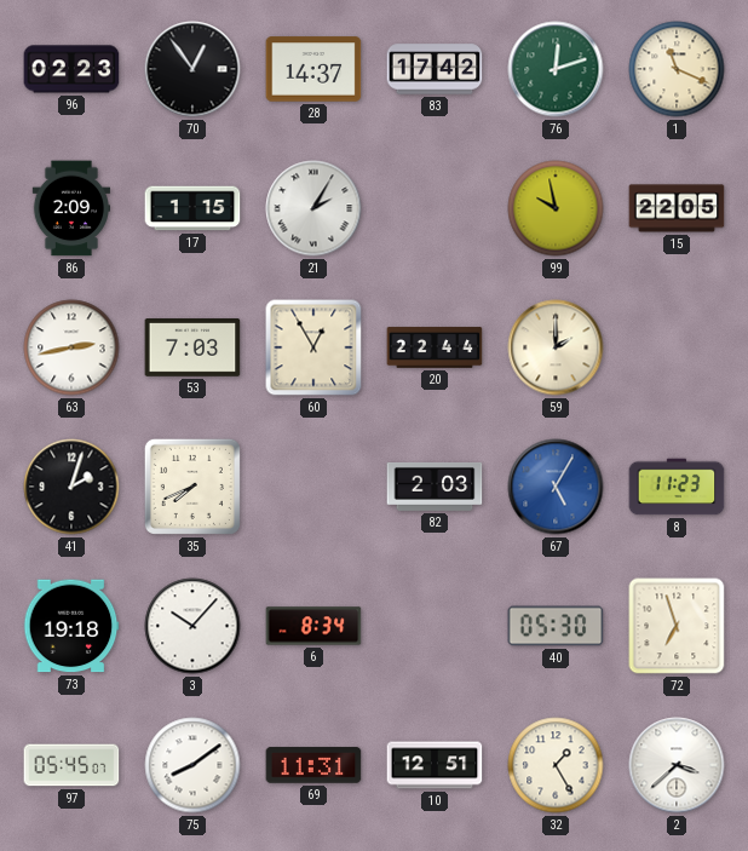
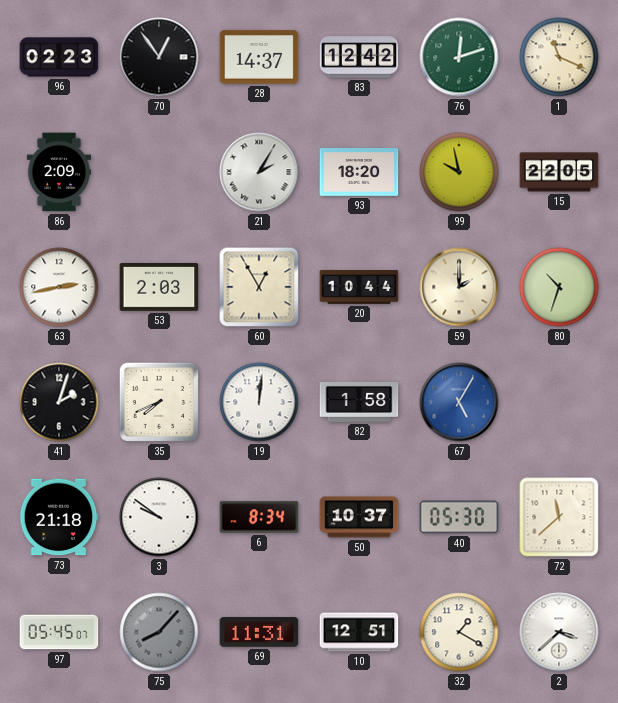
83: 17:42 -> 12:42
17: 1:15 -> none
93: none -> 18:20
53: 7:03 -> 2:03
20: 22:44 -> 10:44
80: none -> 10:33
19: none -> 12:01
82: 2:03 -> 1:58
8: 11:23 -> none
73: 19:18 -> 21:18
3: 10:07 -> 9:51
50: none -> 10:37
72: 6:57 -> 11:38
75: 8:09 -> 8:07
75 dial: white -> grey
32: 1:25 -> 1:20
